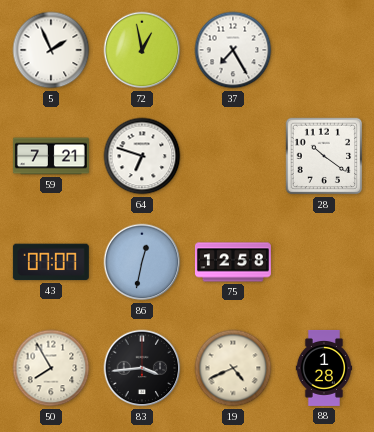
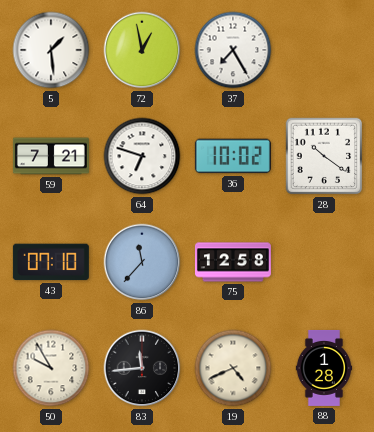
5: 1:56 -> 1:29
36: none -> 10:02
43: 07:07 -> 07:10
86: 12:32 -> 11:37
50: 7:55 -> 9:55
83: 3:44 -> 11:44
